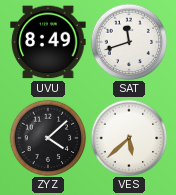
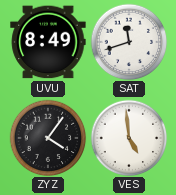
ZYZ: 4:08 -> 4:06
VES: 5:38 -> 4:59
